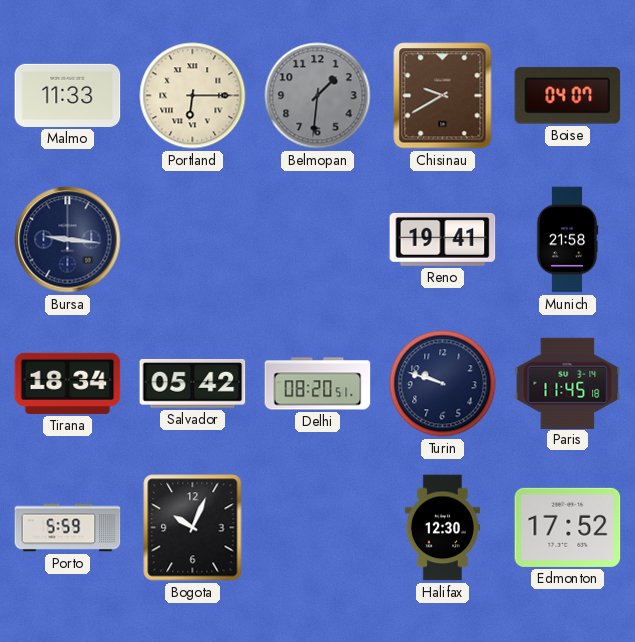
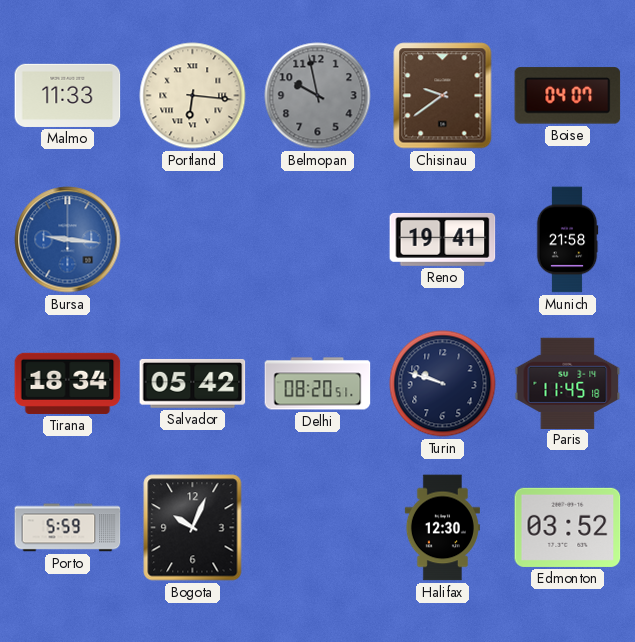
Portland: 6:15 -> 6:16
Belmopan: 1:31 -> 9:58
Chisinau: 9:40 -> 9:39
Bursa dial: navy -> blue
Edmonton: 17:52 -> 03:52
